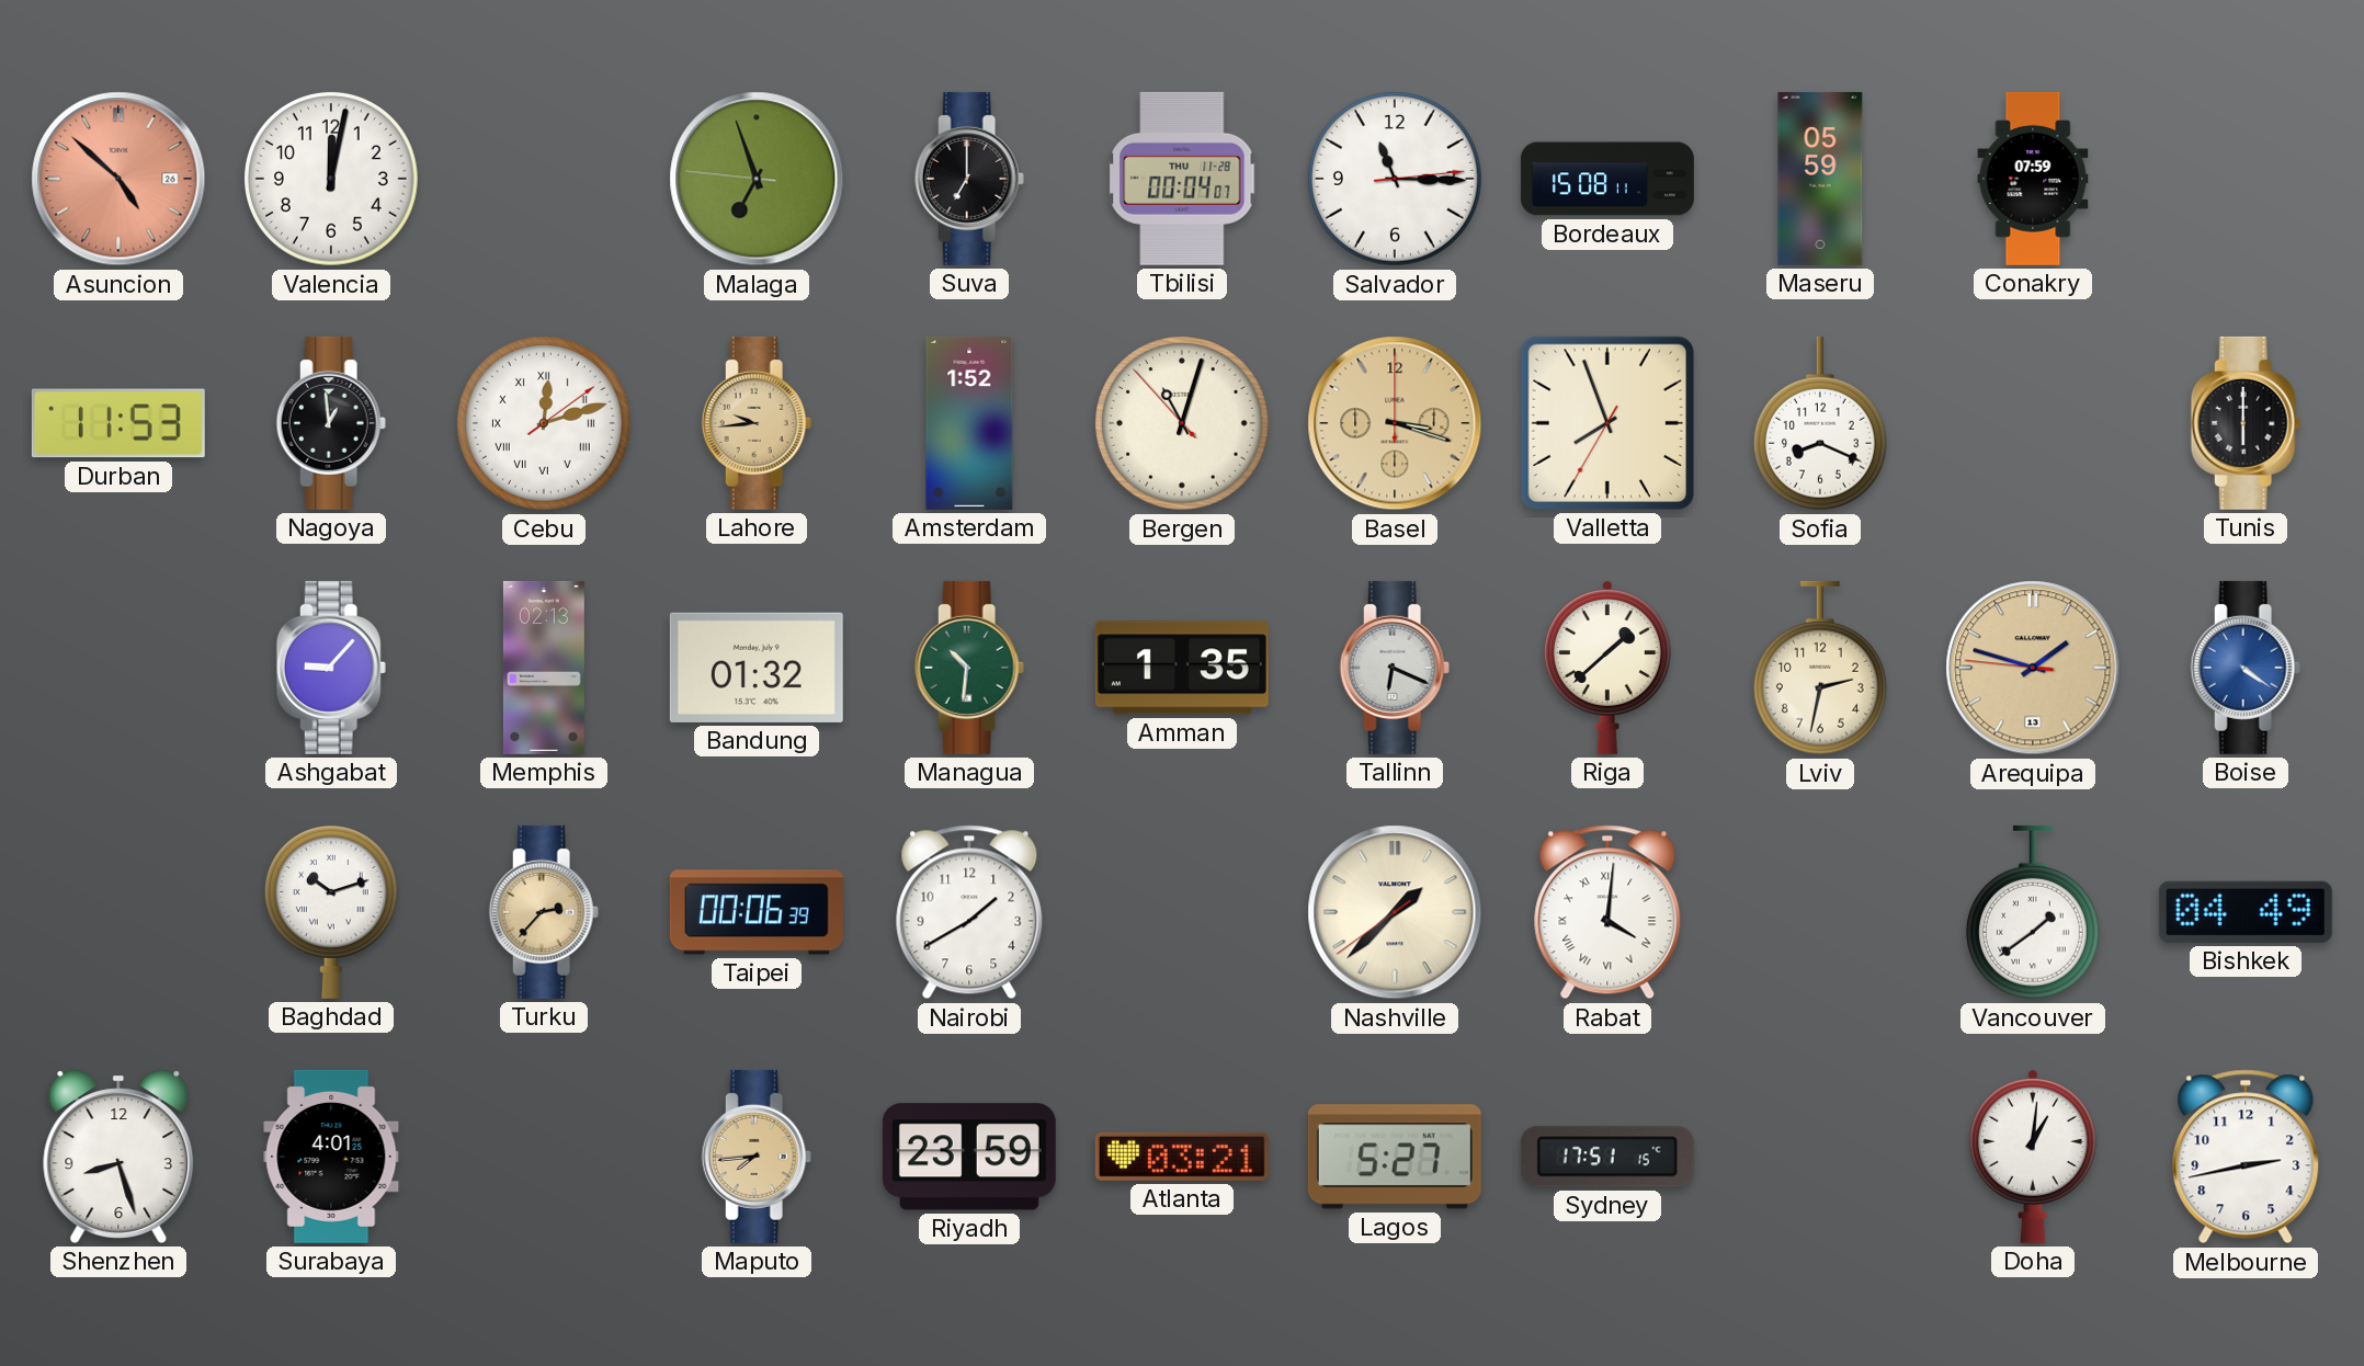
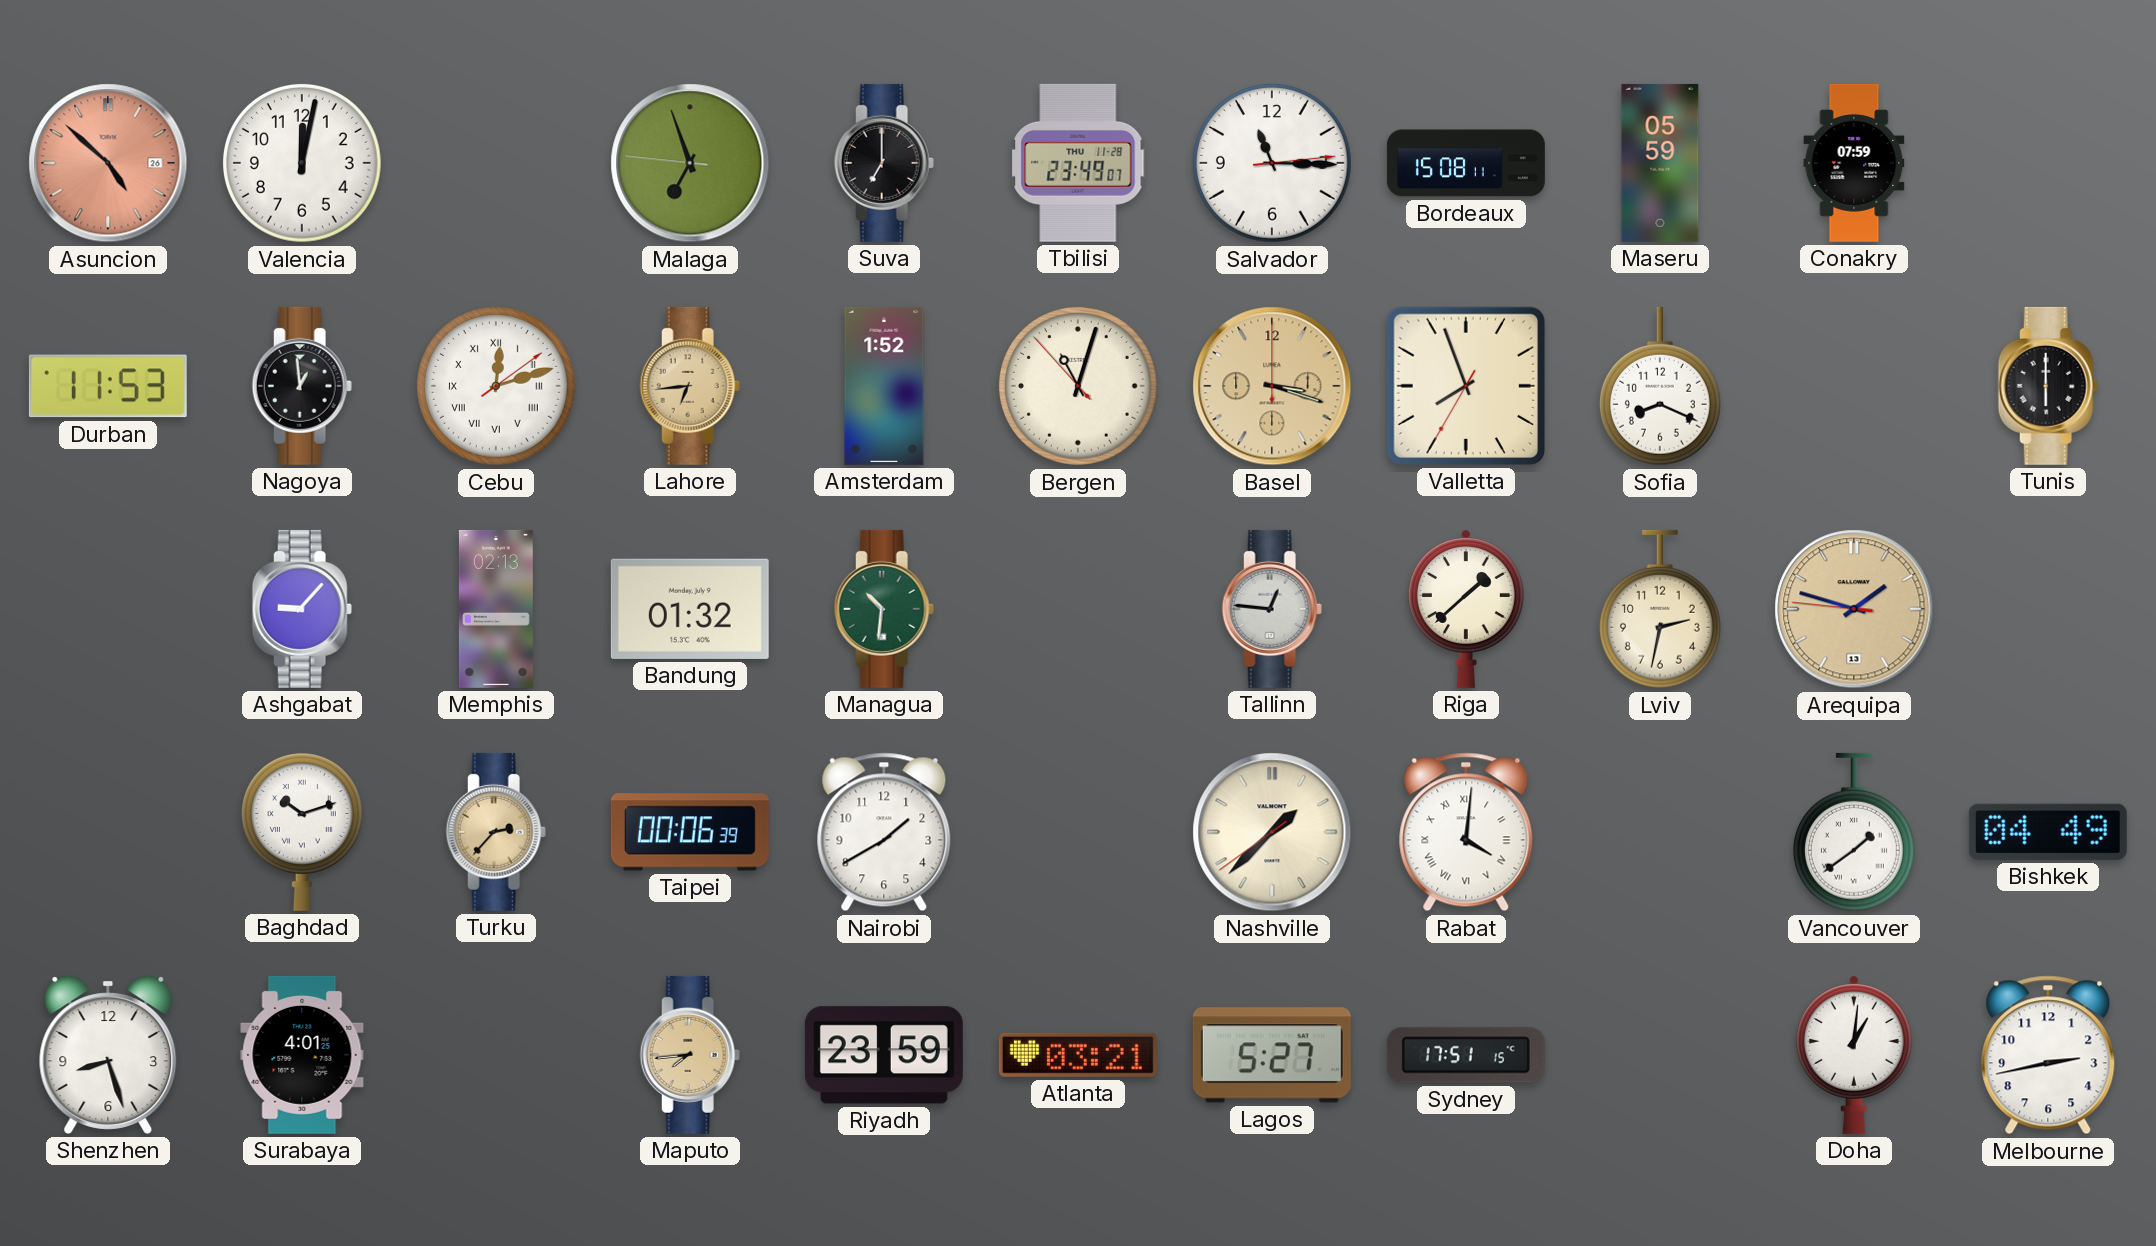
Tbilisi: 00:04 -> 23:49
Lahore: 9:44 -> 6:44
Amman: 1:35 -> none
Tallinn: 6:19 -> 12:46
Boise: 4:21 -> none
